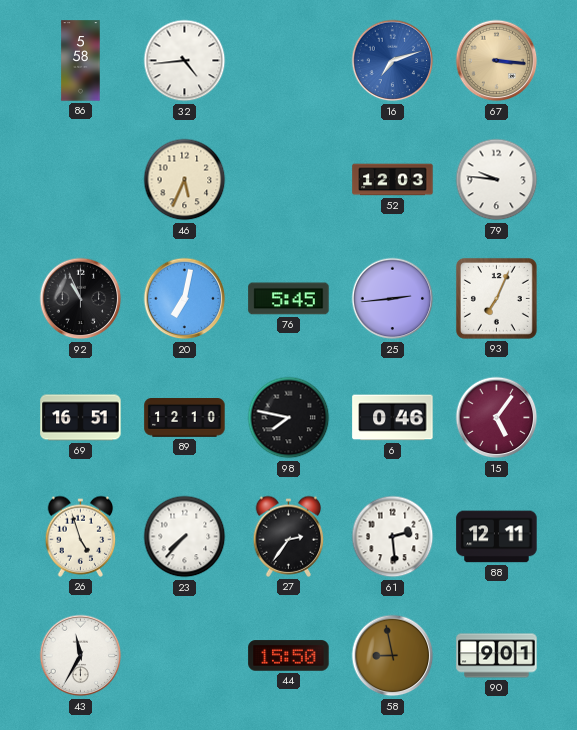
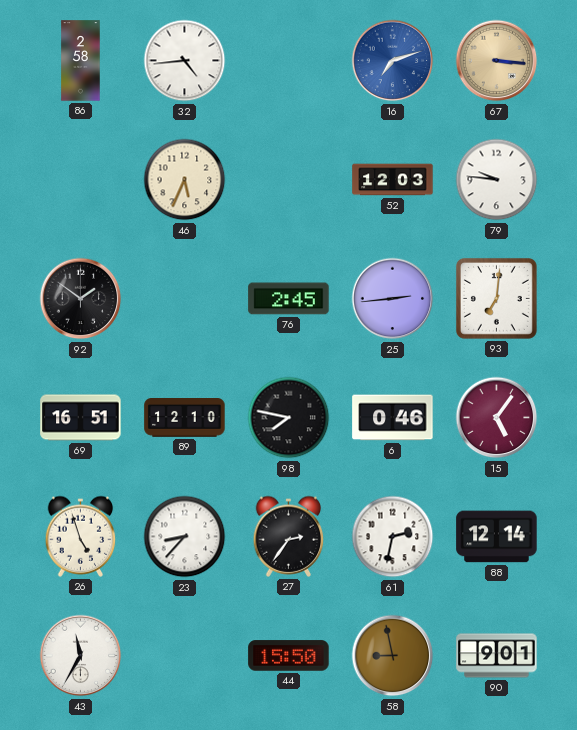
86: 5:58 -> 2:58
92: 10:56 -> 1:51
20: 7:02 -> none
76: 5:45 -> 2:45
93: 7:04 -> 7:01
23: 7:37 -> 8:37
61: 2:29 -> 2:32
88: 12:11 -> 12:14
